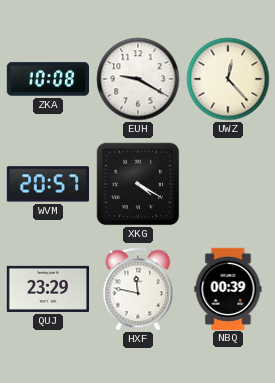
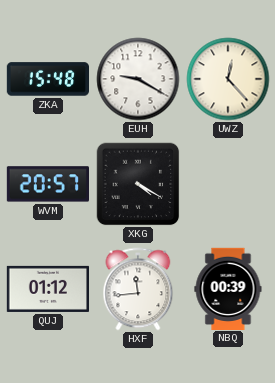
ZKA: 10:08 -> 15:48
QUJ: 23:29 -> 01:12
HXF: 11:47 -> 11:44
